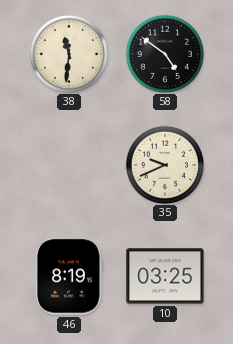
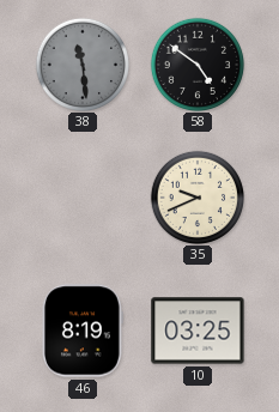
38: 11:31 -> 11:29
38 dial: cream -> grey
